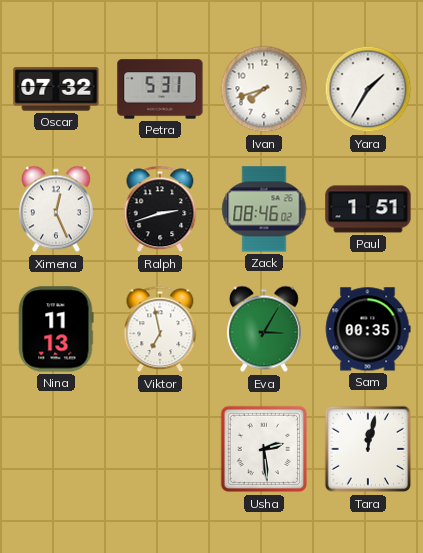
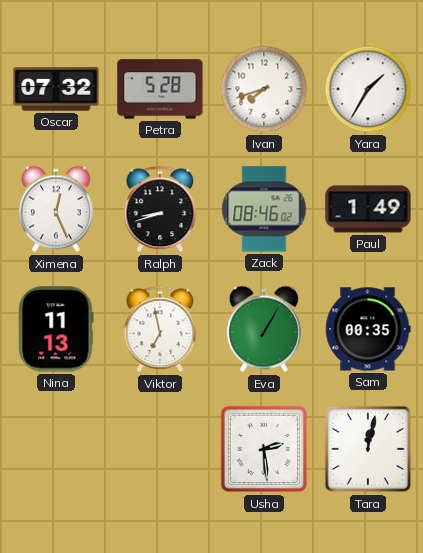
Petra: 5:31 -> 5:28
Ralph: 2:42 -> 8:42
Paul: 1:51 -> 1:49
Eva: 3:05 -> 1:05
